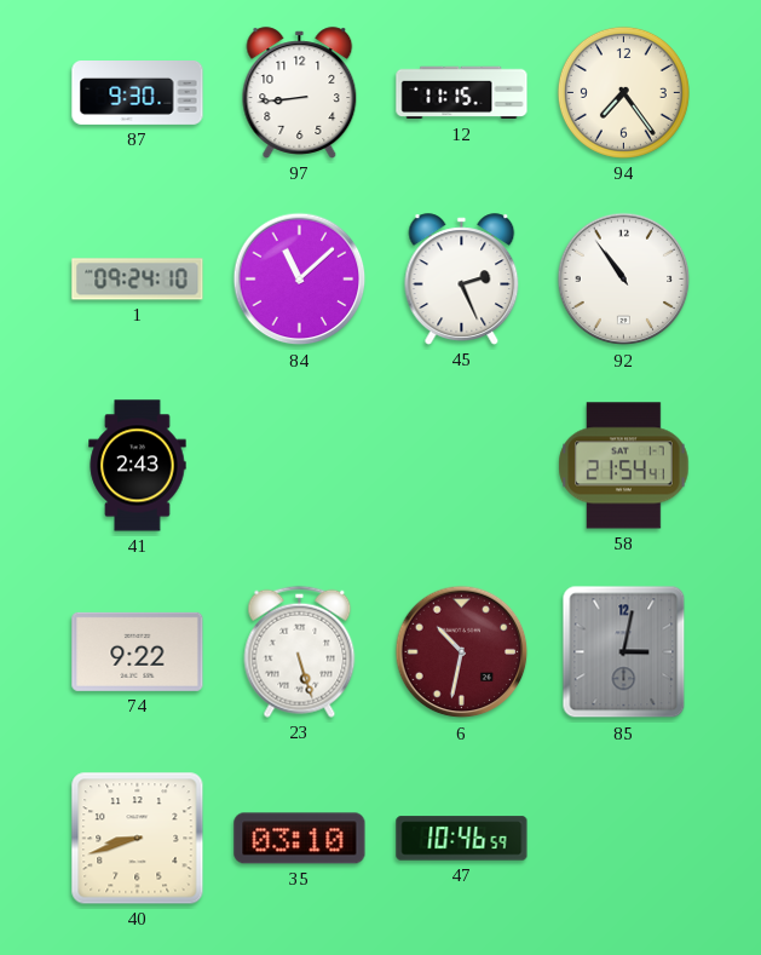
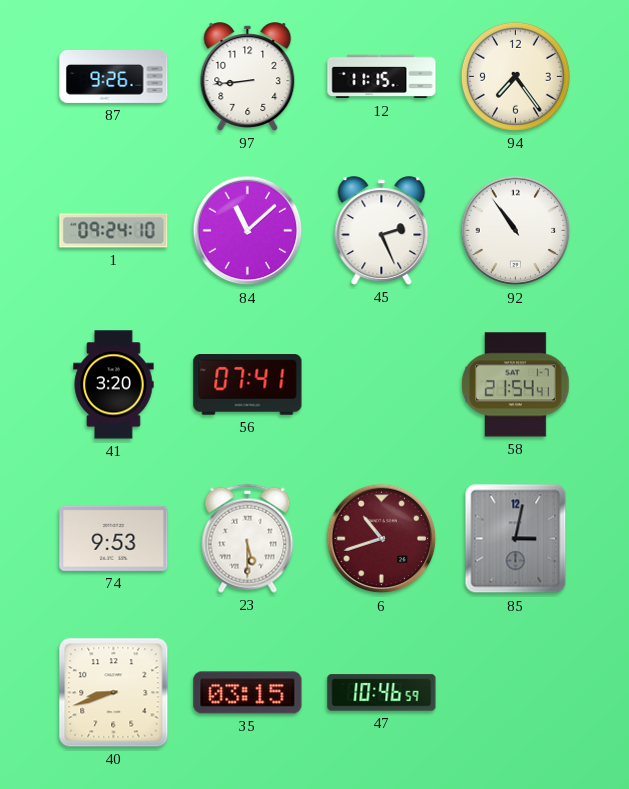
87: 9:30 -> 9:26
41: 2:43 -> 3:20
56: none -> 07:41
74: 9:22 -> 9:53
23: 5:27 -> 5:30
6: 10:32 -> 10:42
35: 03:10 -> 03:15
